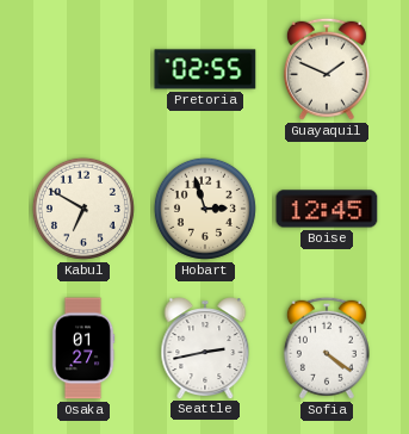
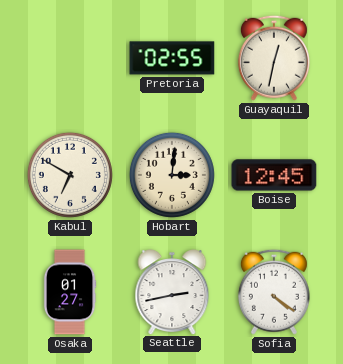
Guayaquil: 1:49 -> 12:32
Hobart: 2:57 -> 3:01
